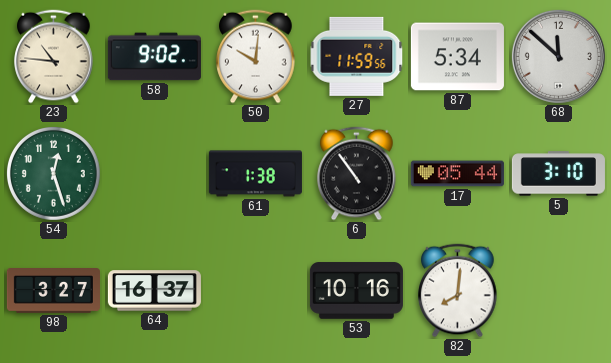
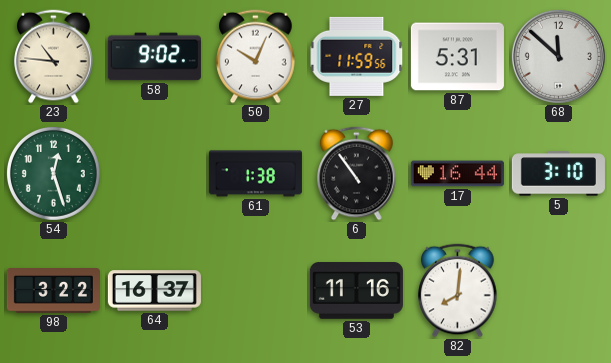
50: 10:01 -> 10:04
87: 5:34 -> 5:31
17: 05:44 -> 16:44
98: 3:27 -> 3:22
53: 10:16 -> 11:16
